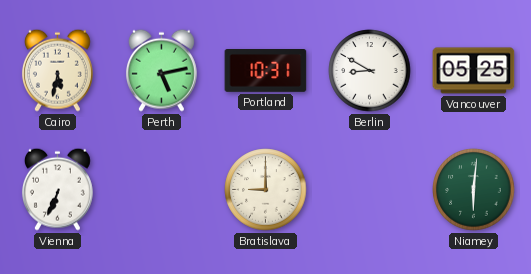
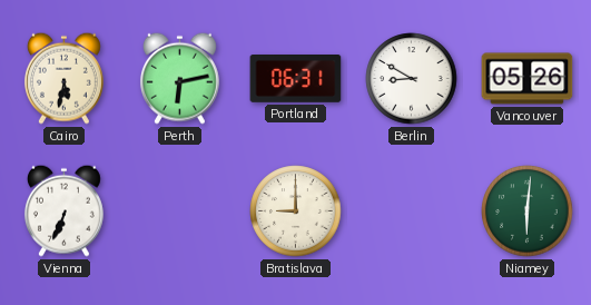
Perth: 5:13 -> 6:13
Portland: 10:31 -> 06:31
Vancouver: 05:25 -> 05:26
